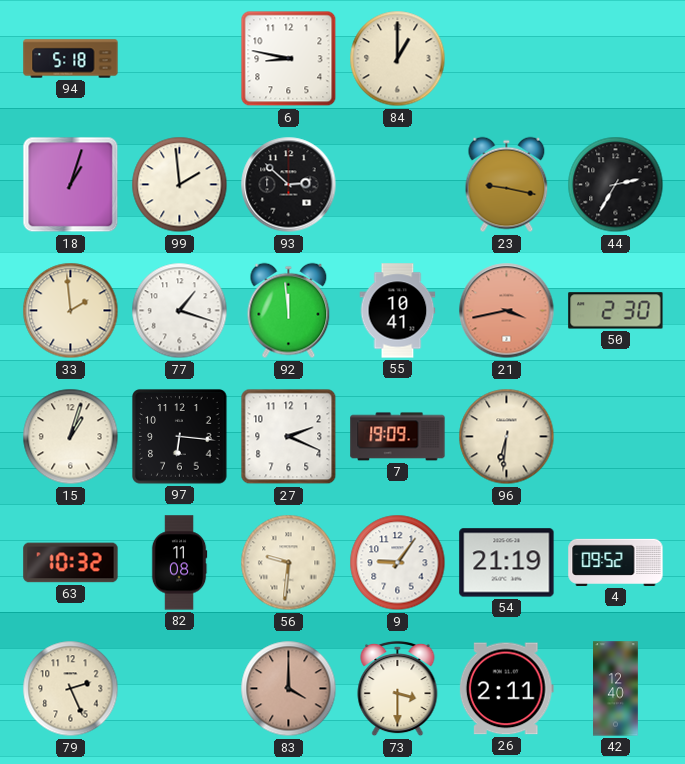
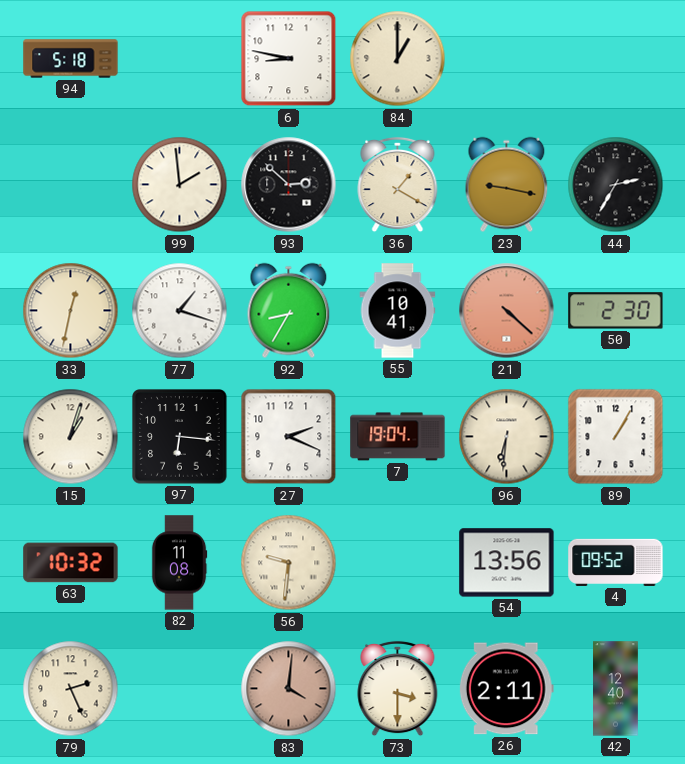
18: 1:03 -> none
36: none -> 1:20
33: 1:59 -> 12:32
92: 11:59 -> 8:35
21: 3:43 -> 4:22
7: 19:09 -> 19:04
89: none -> 1:05
9: 9:06 -> none
54: 21:19 -> 13:56
83: 4:00 -> 4:01
